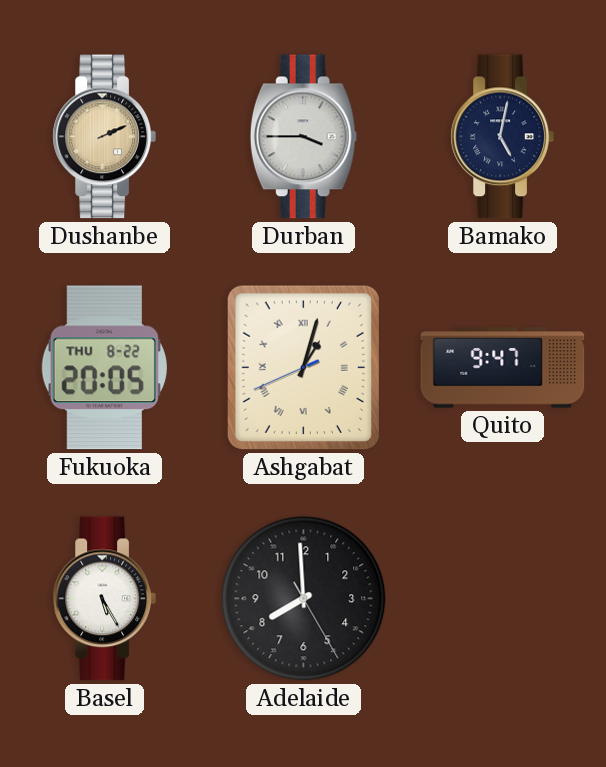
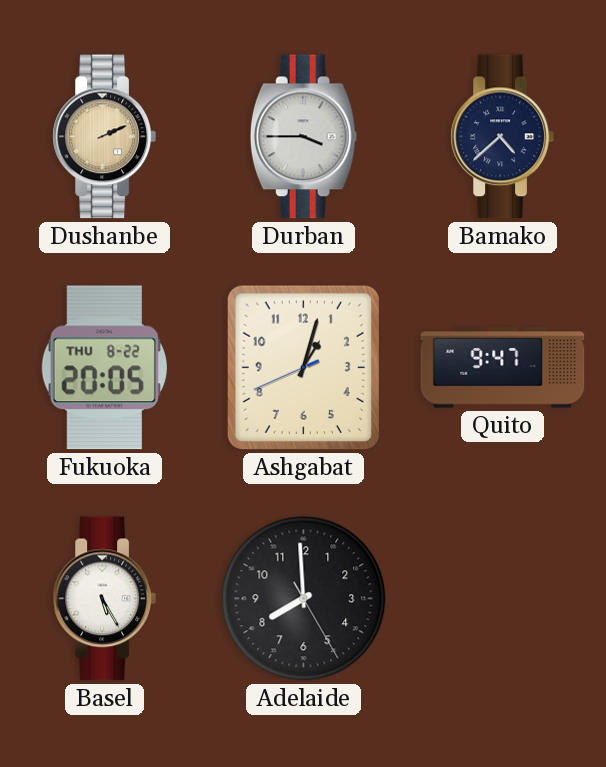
Bamako: 5:02 -> 4:38
Ashgabat numerals: Roman -> Arabic
